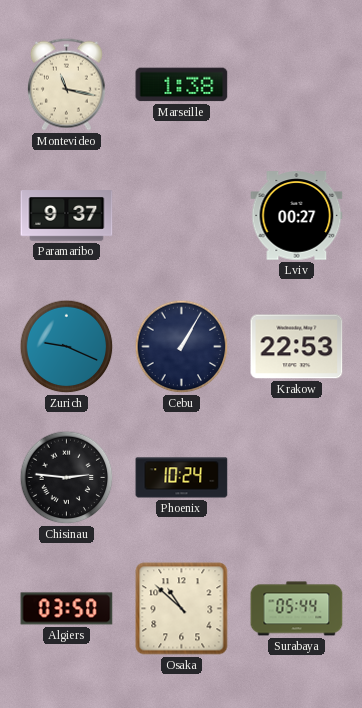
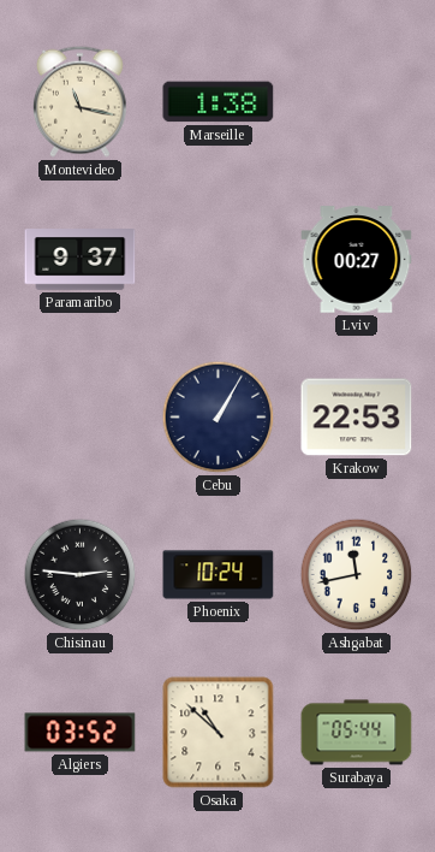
Zurich: 9:19 -> none
Ashgabat: none -> 11:43
Algiers: 03:50 -> 03:52
